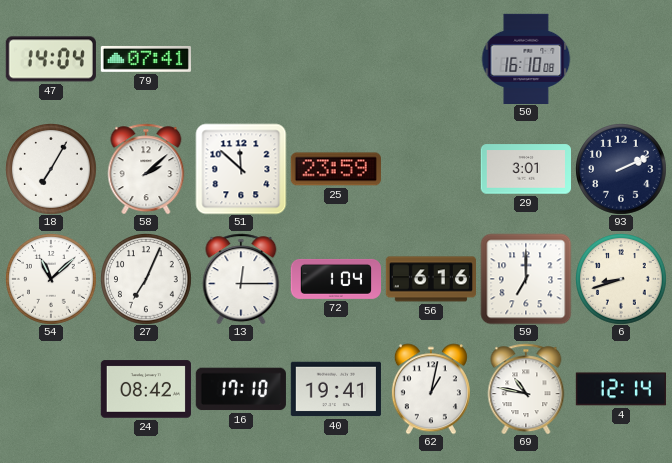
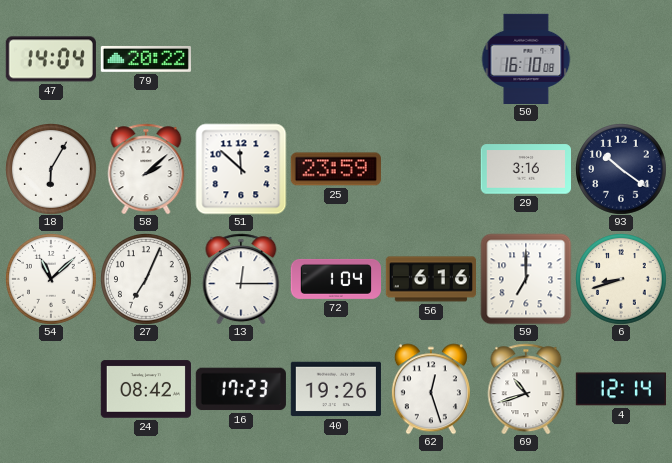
79: 07:41 -> 20:22
18: 7:05 -> 6:05
29: 3:01 -> 3:16
93: 2:11 -> 10:21
16: 17:10 -> 17:23
40: 19:41 -> 19:26
62: 1:02 -> 12:27
69: 10:47 -> 10:42
